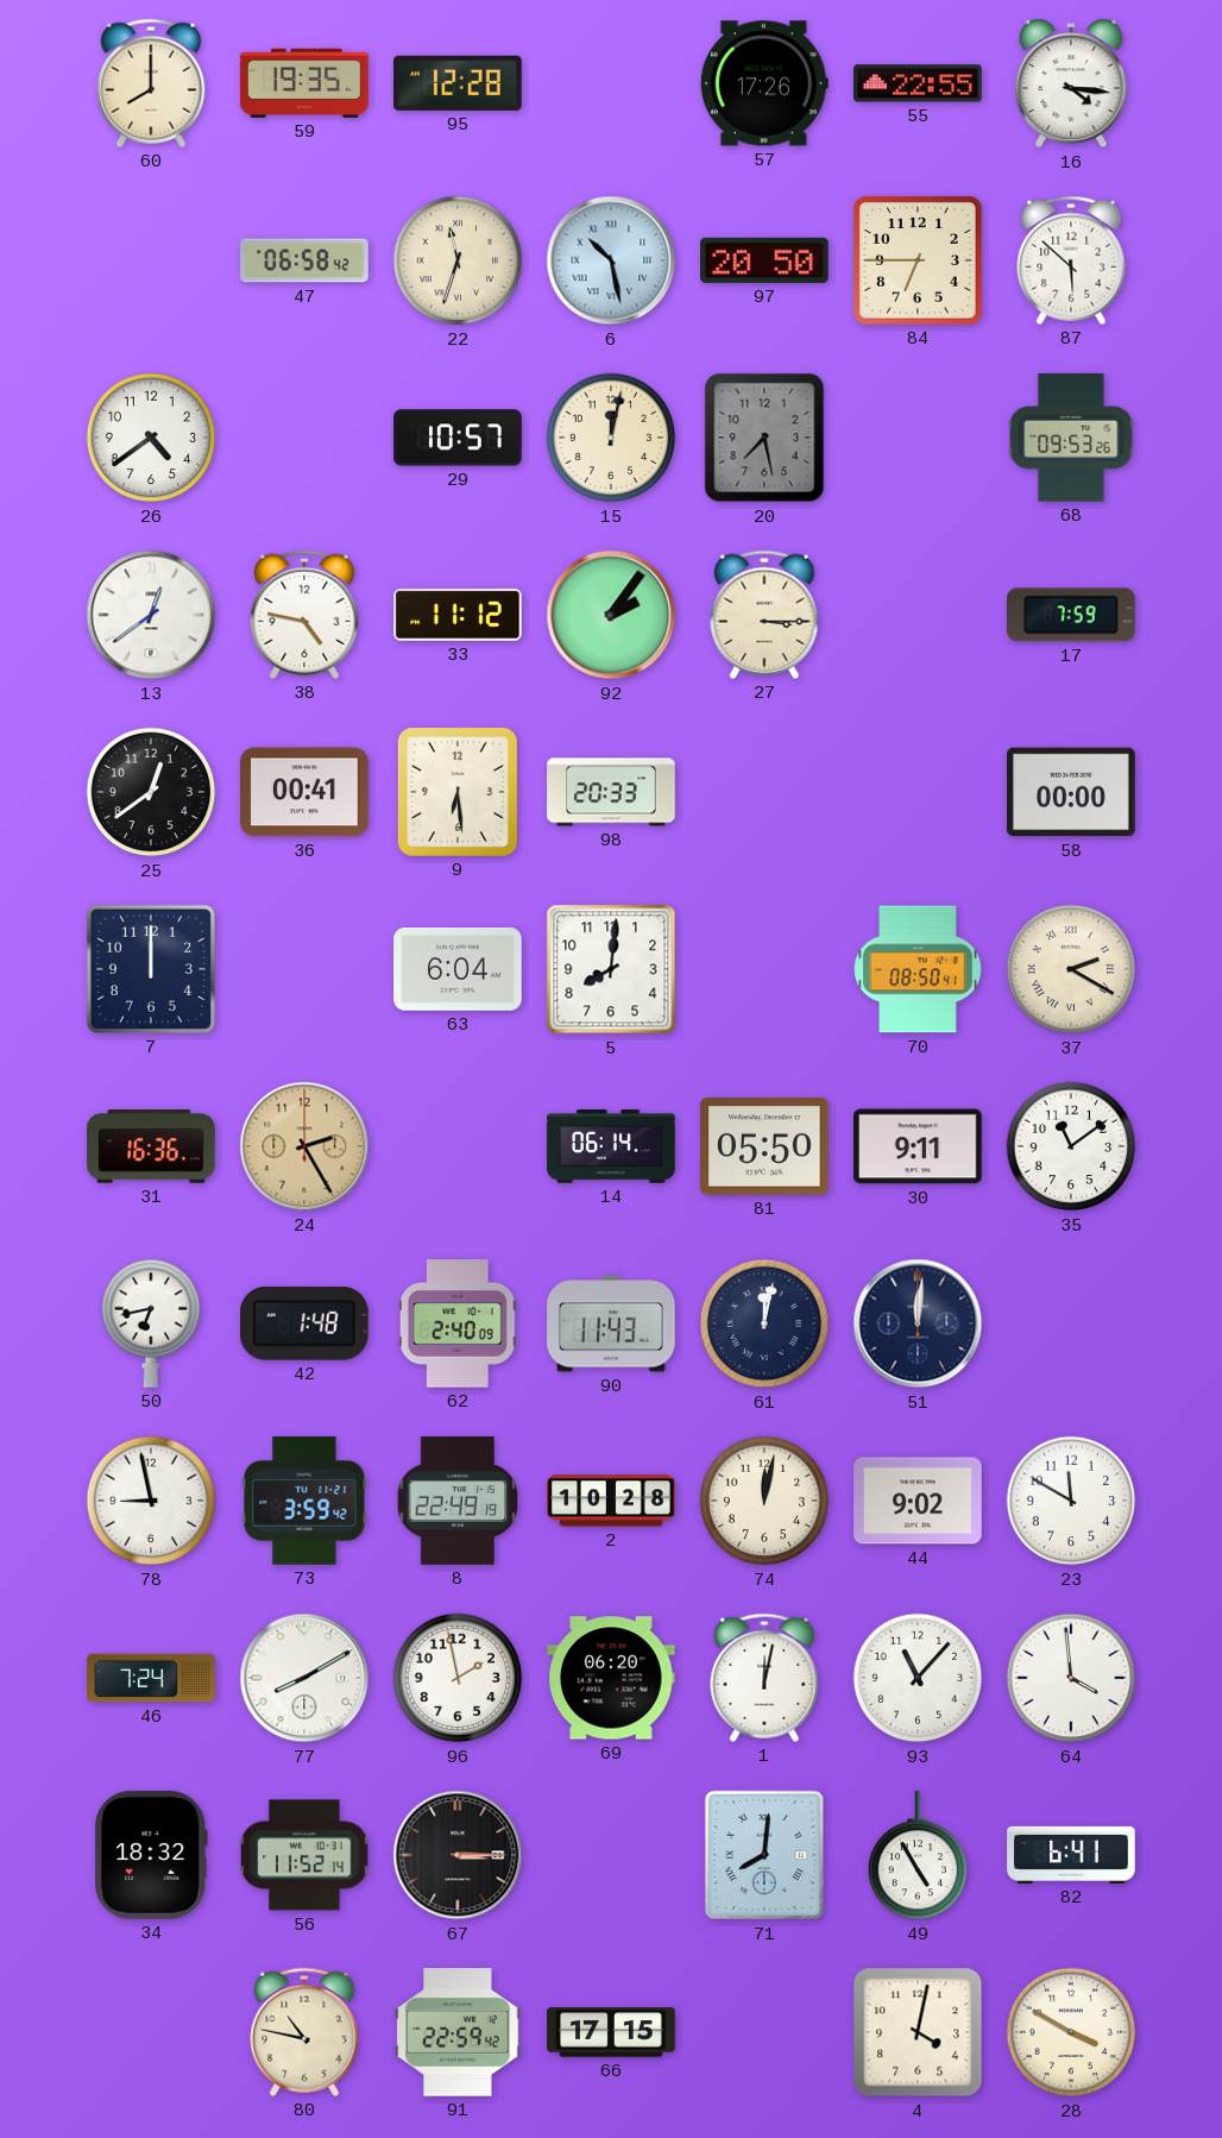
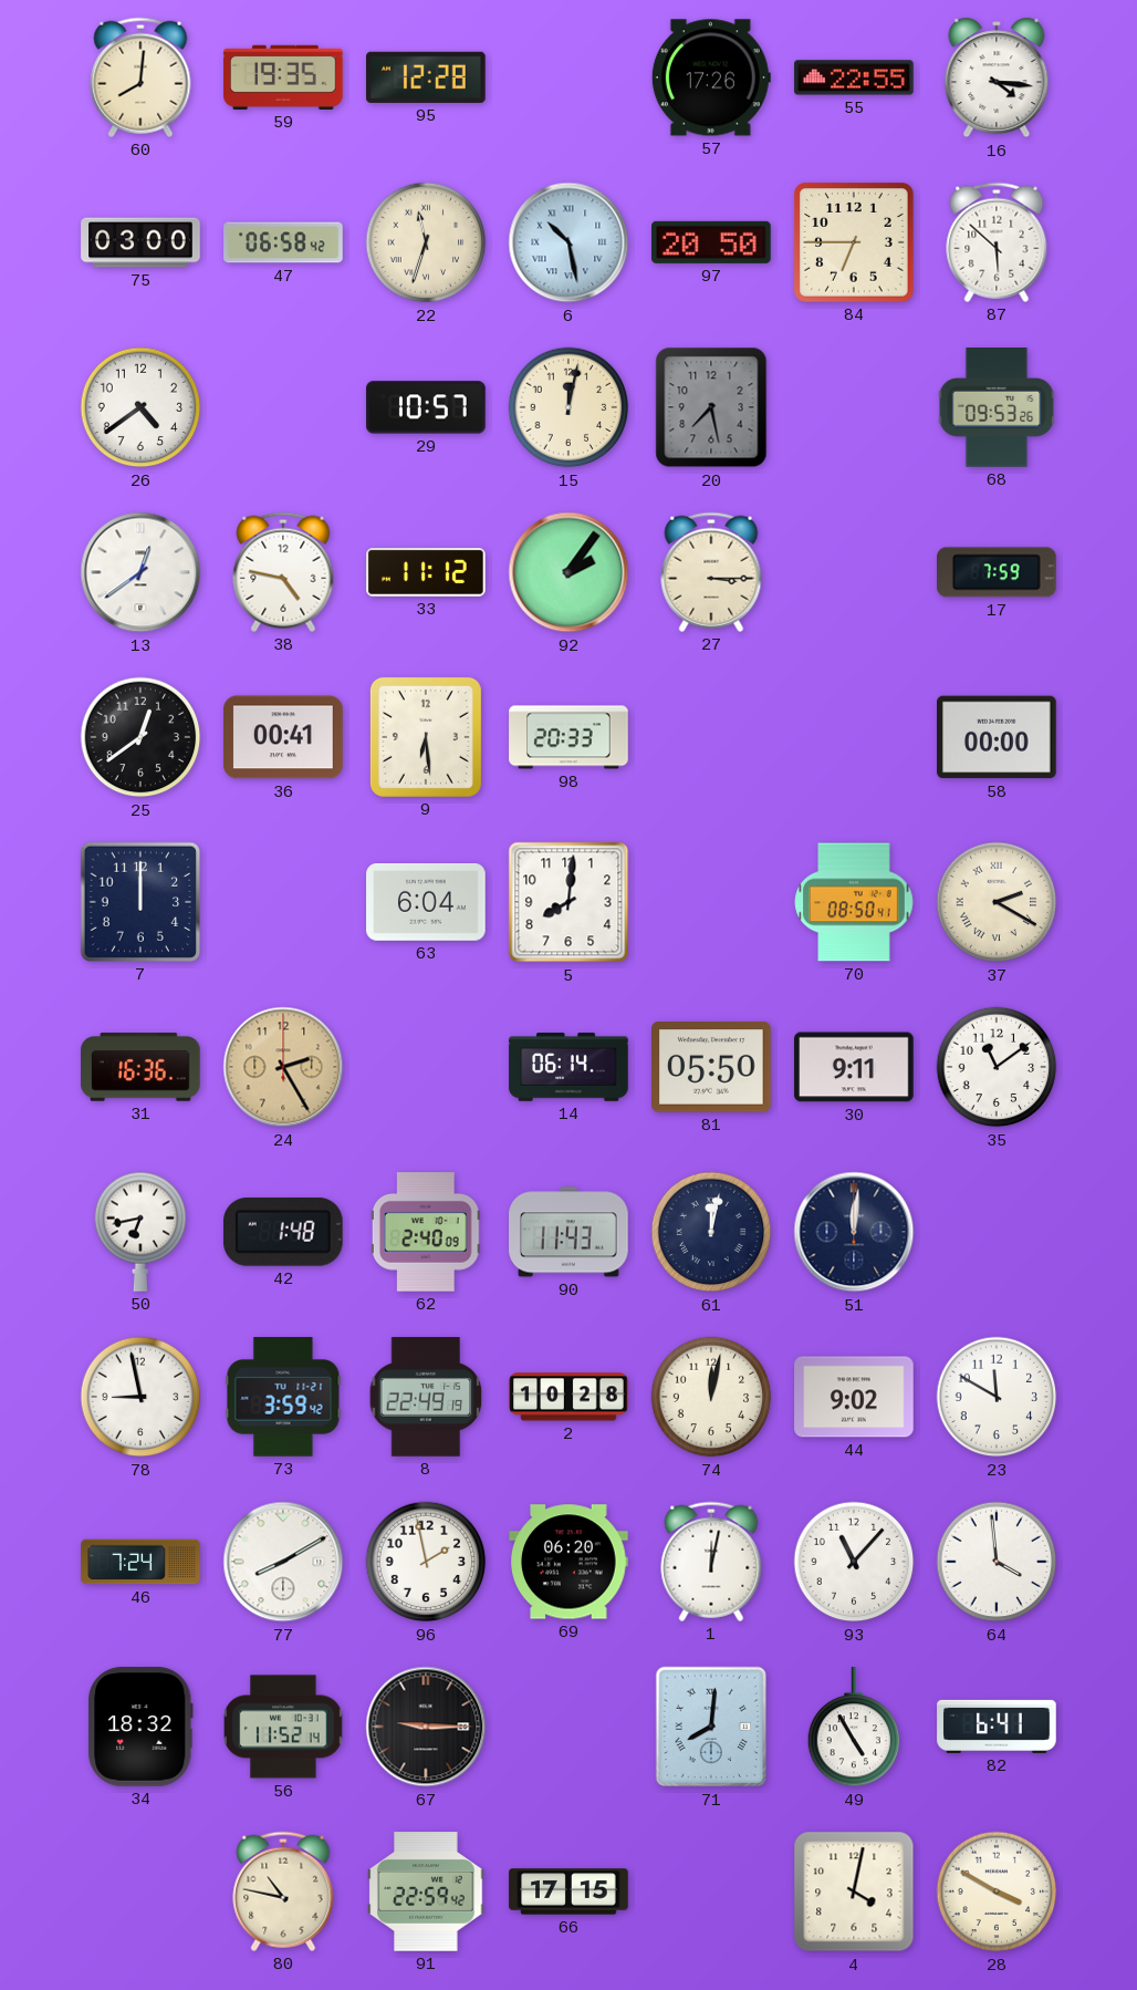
60: 8:00 -> 8:01
75: none -> 03:00
67: 3:15 -> 9:15
